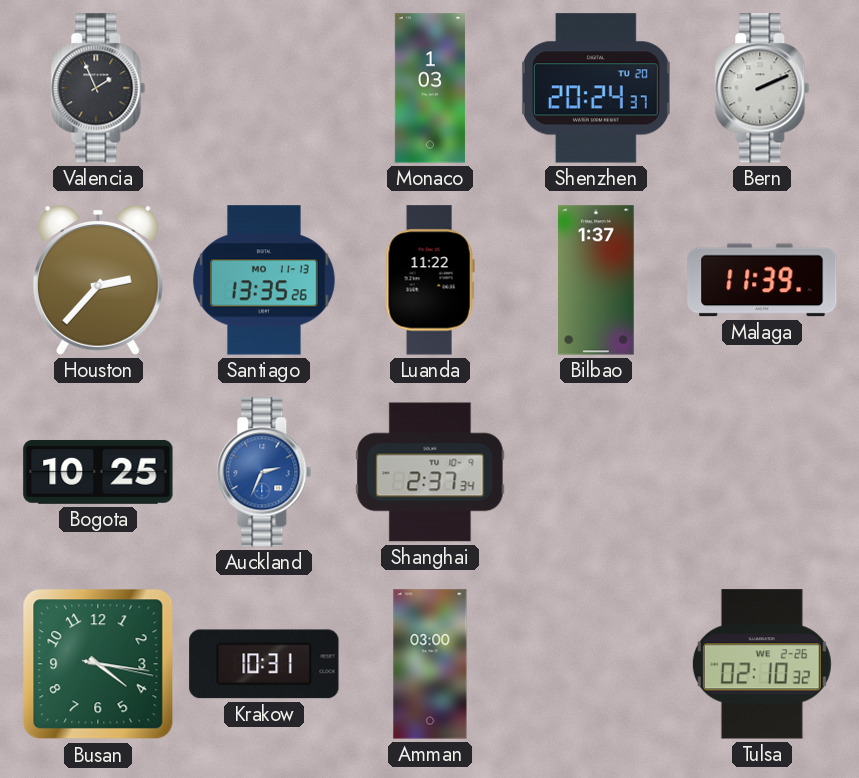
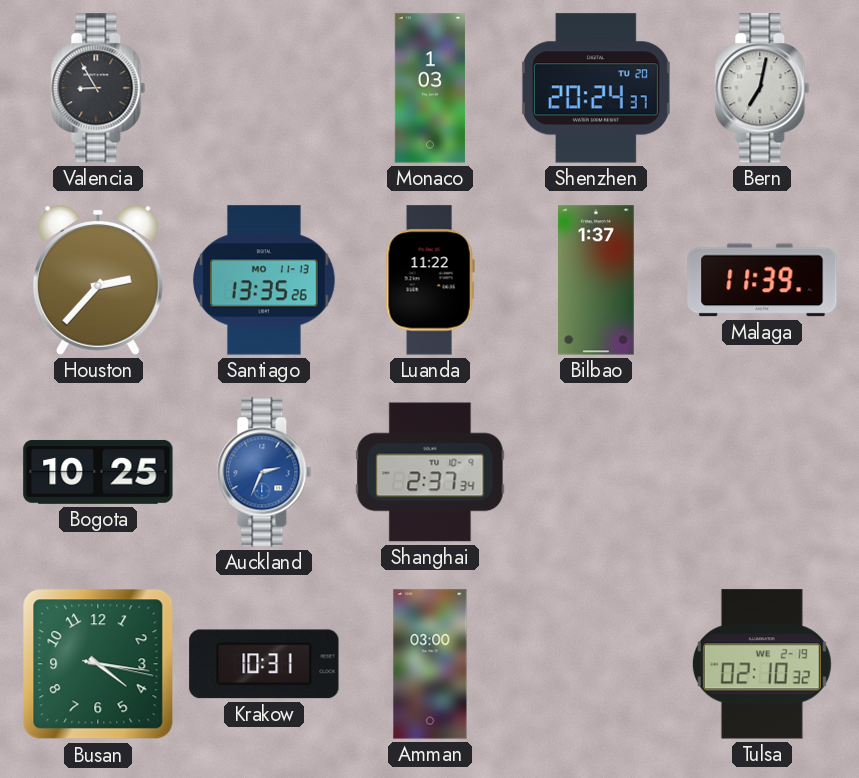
Valencia: 1:56 -> 8:55
Bern: 2:11 -> 7:02
Tulsa date: WE 2-26 -> WE 2-19
